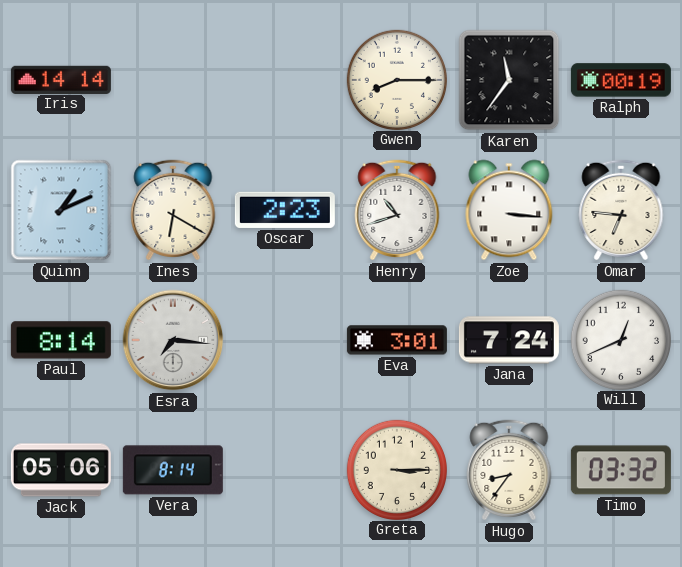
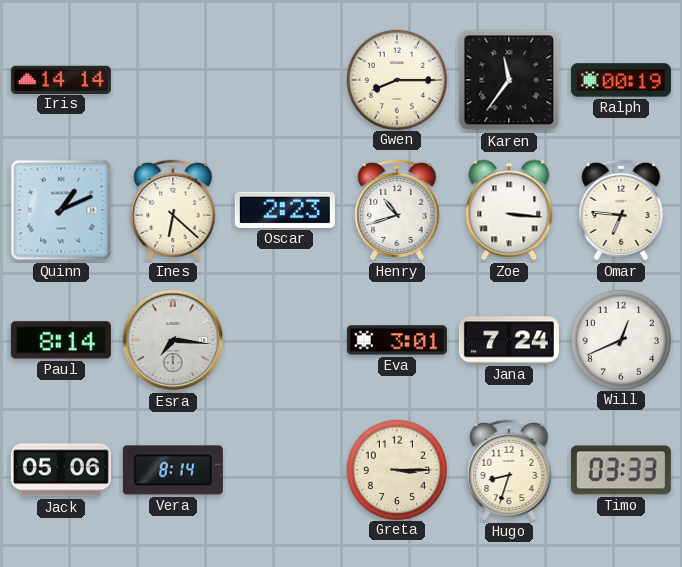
Ines: 6:20 -> 6:22
Hugo: 8:36 -> 8:33
Timo: 03:32 -> 03:33
